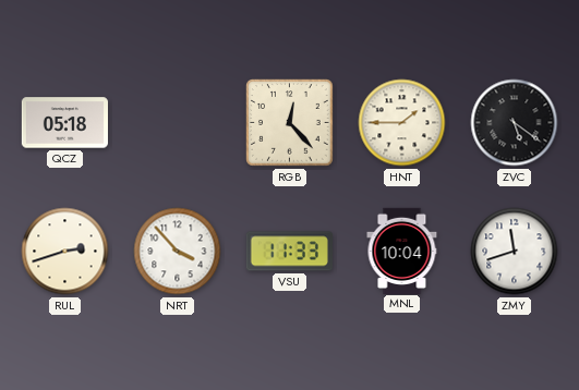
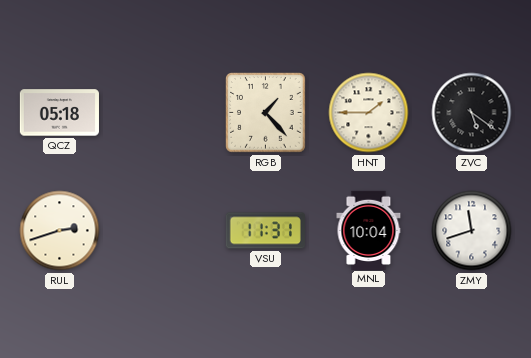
RGB: 12:23 -> 1:23
NRT: 3:53 -> none
VSU: 11:33 -> 11:31
